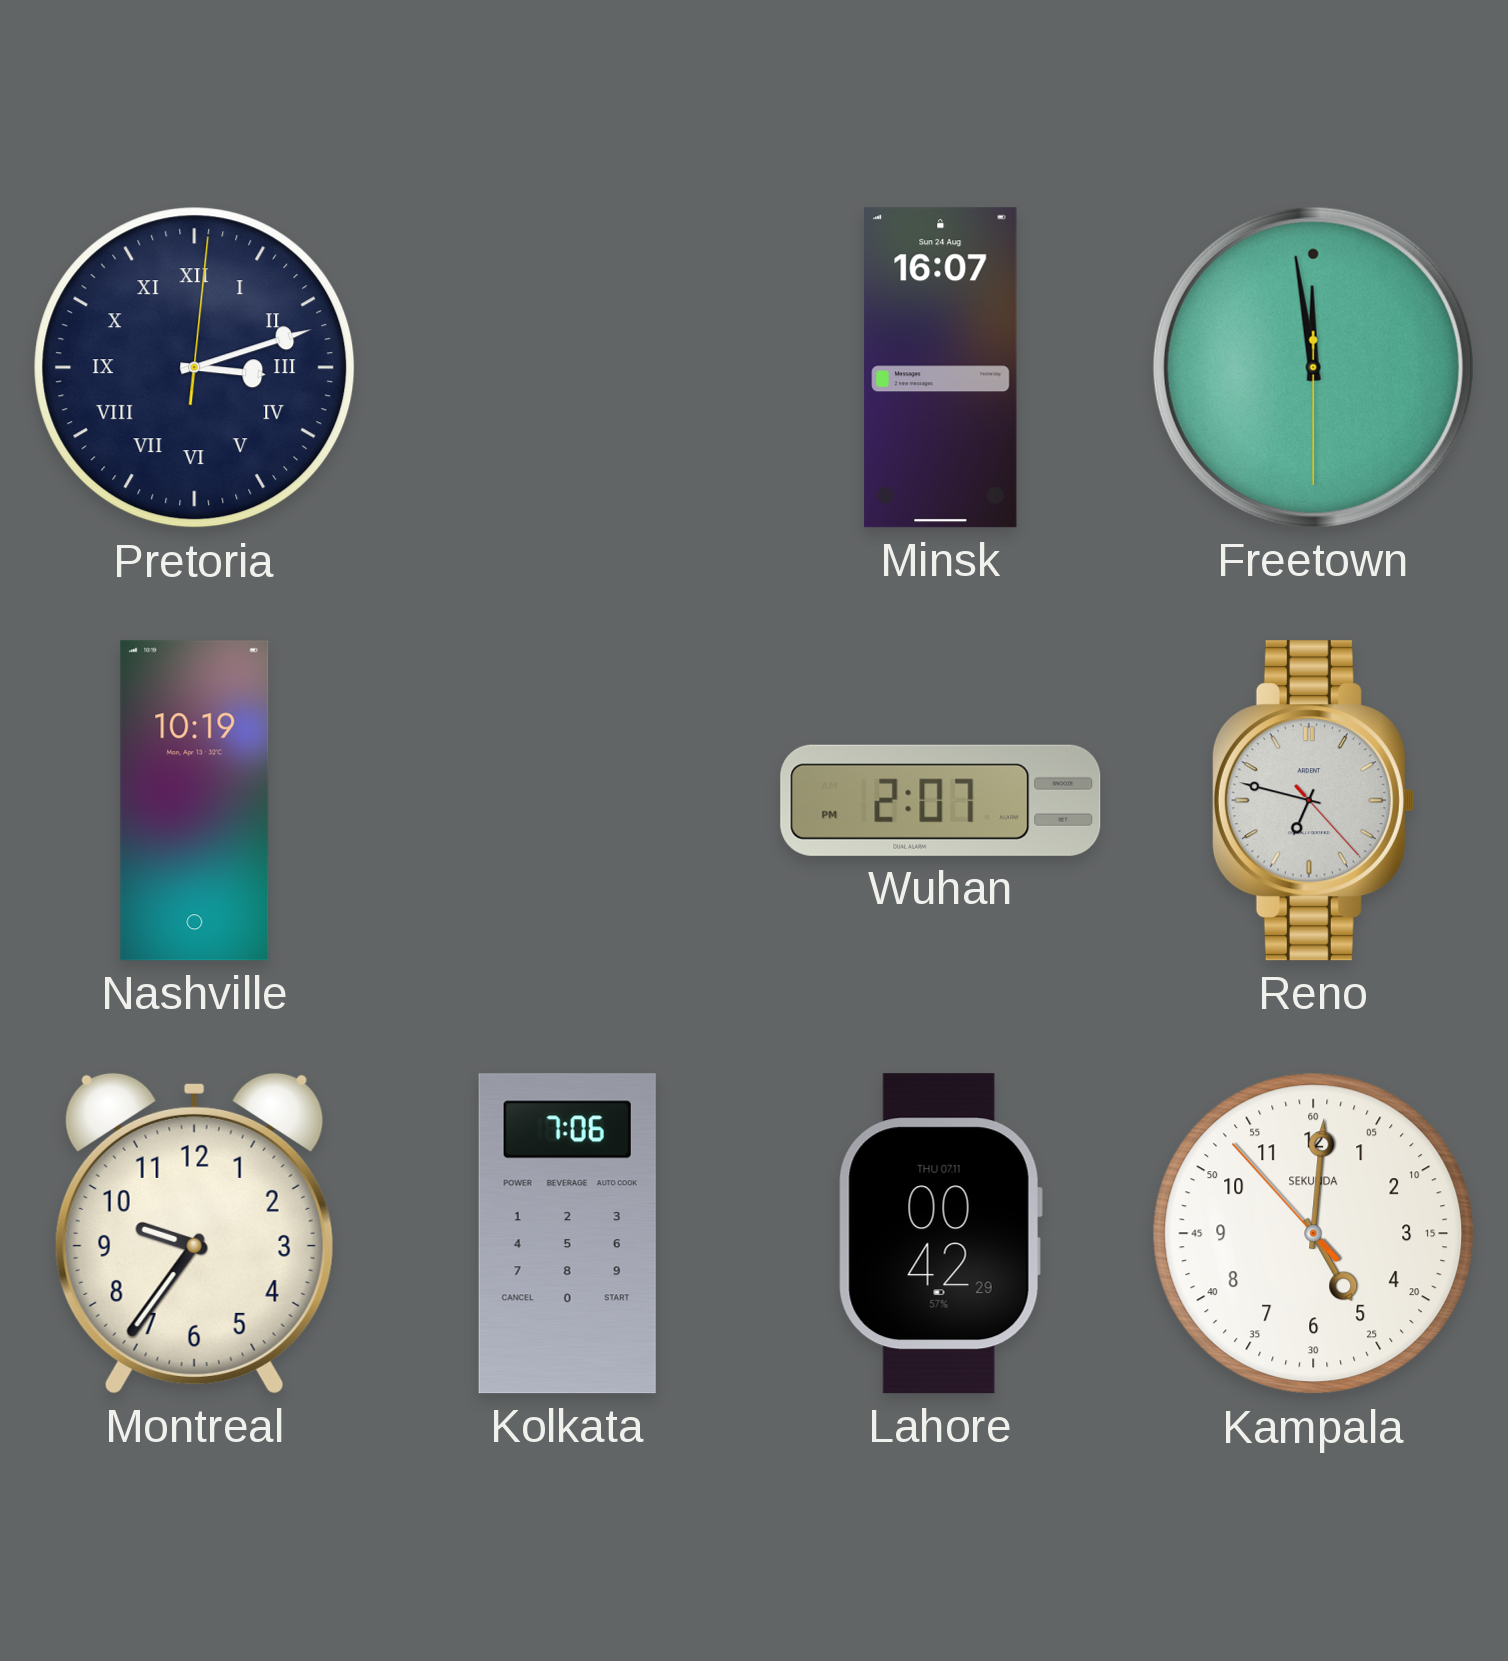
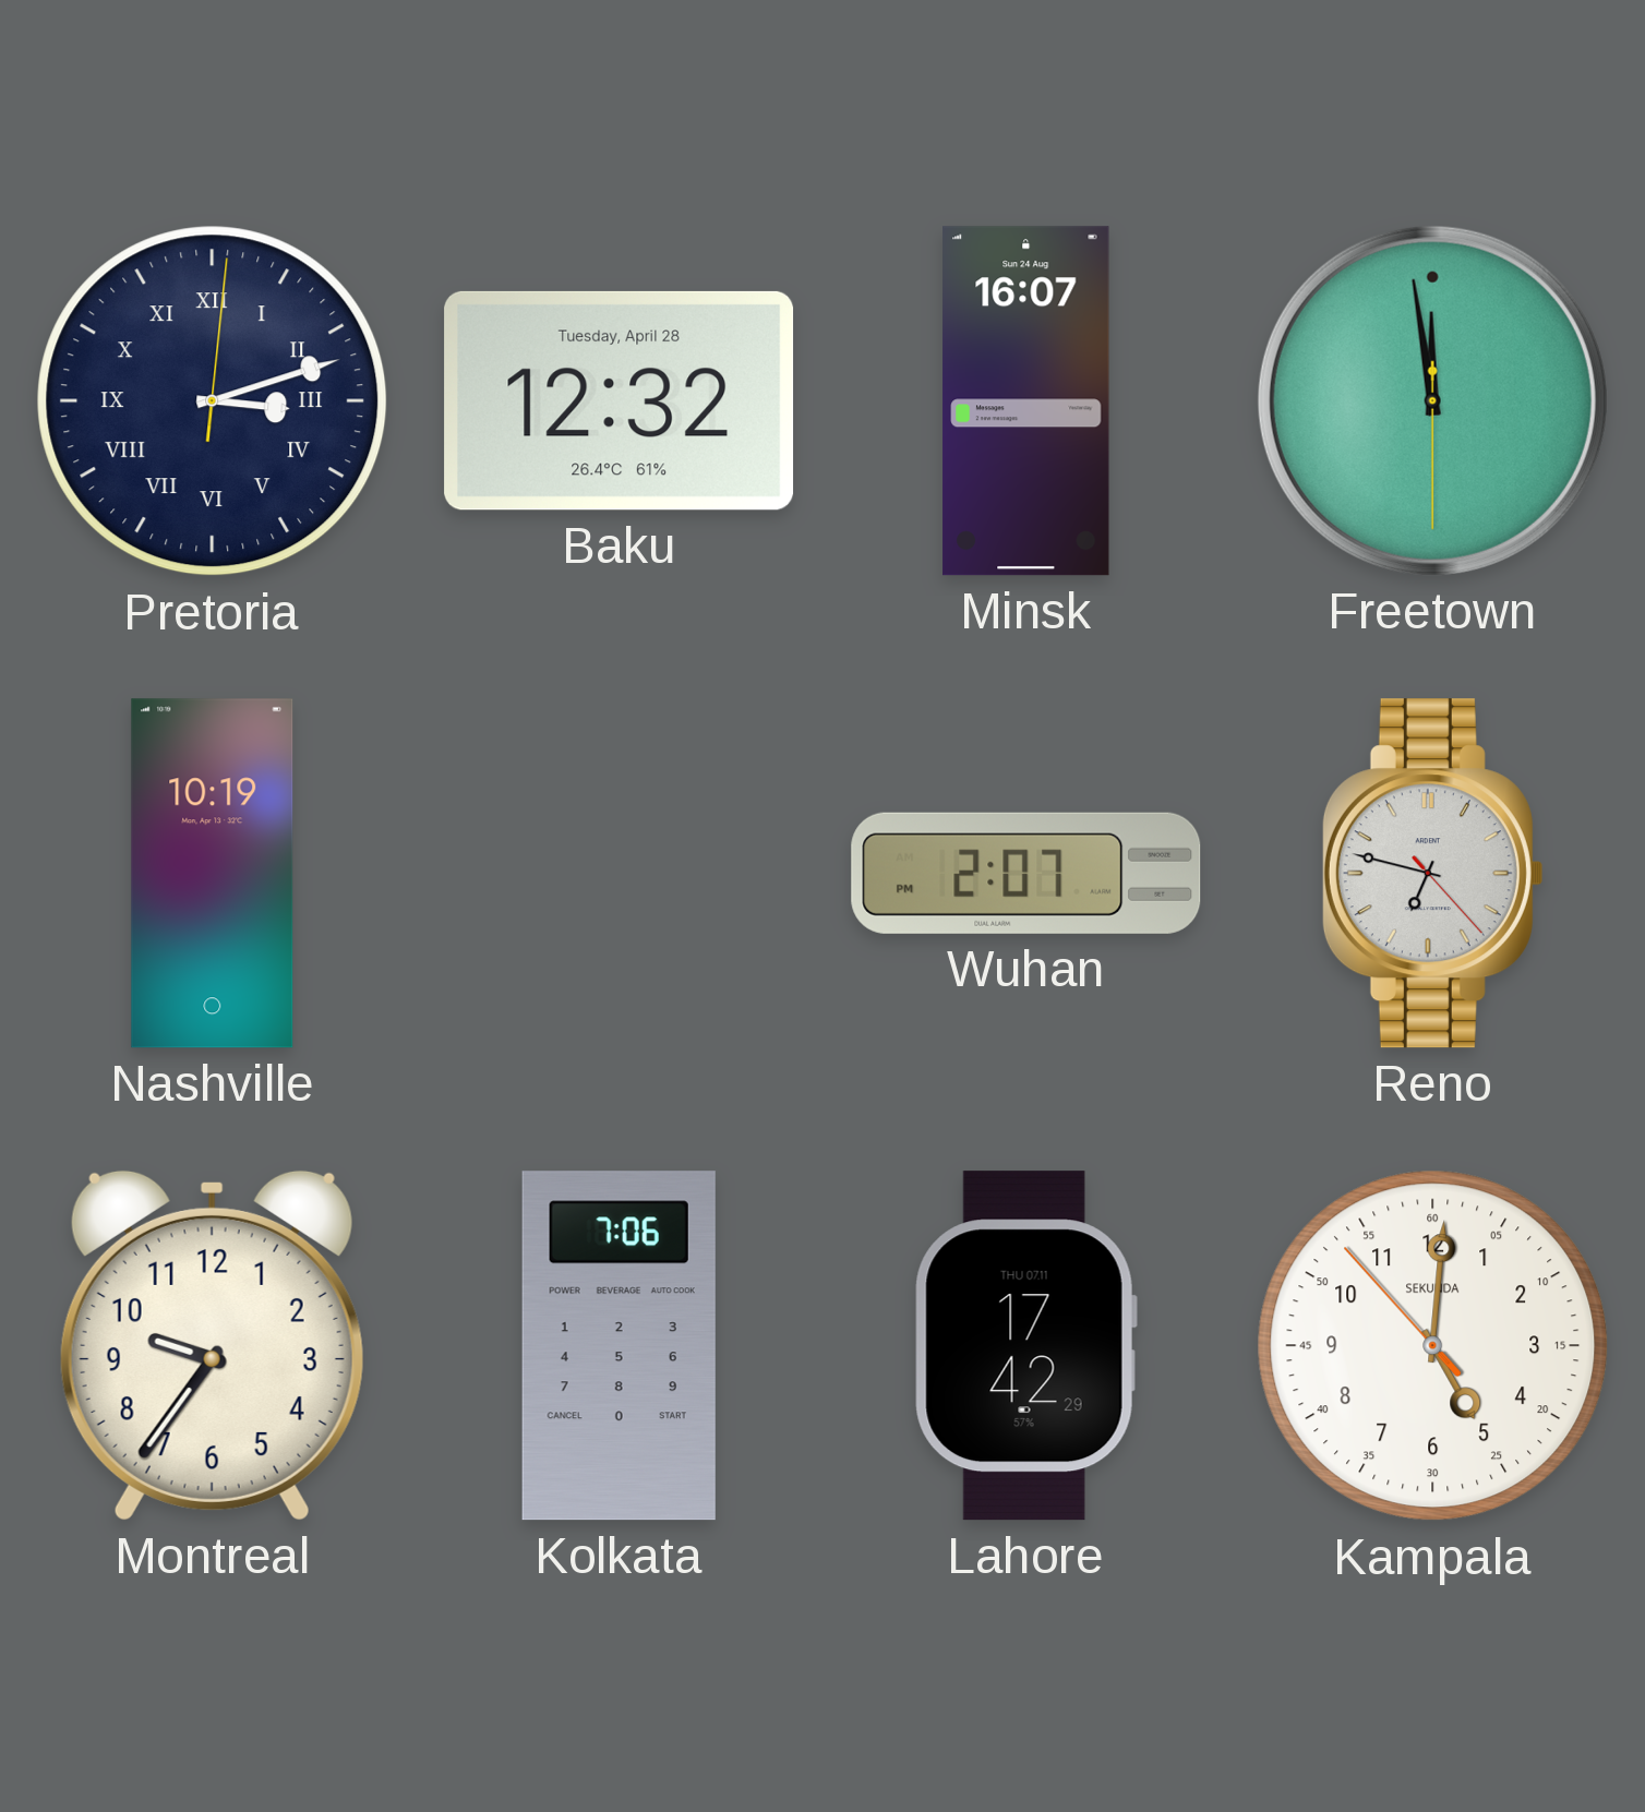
Baku: none -> 12:32
Lahore: 00:42 -> 17:42
